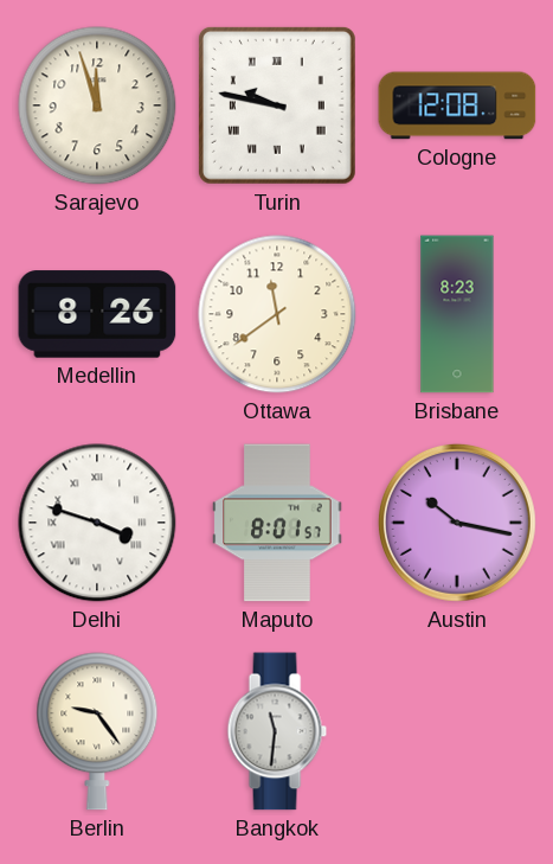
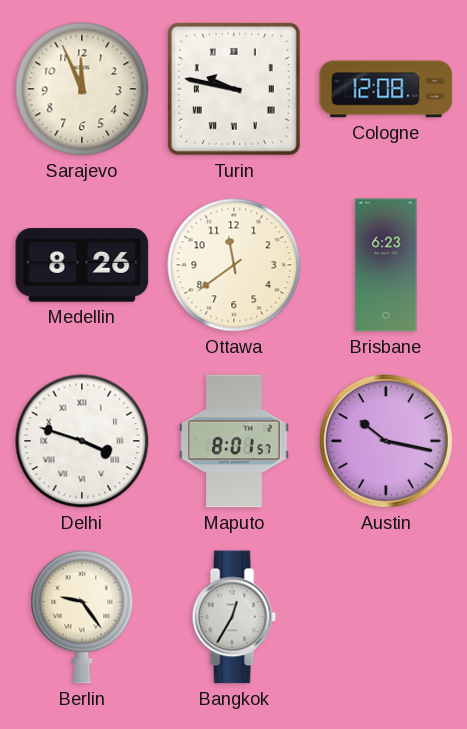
Sarajevo: 11:57 -> 11:56
Brisbane: 8:23 -> 6:23
Bangkok: 11:31 -> 12:35
